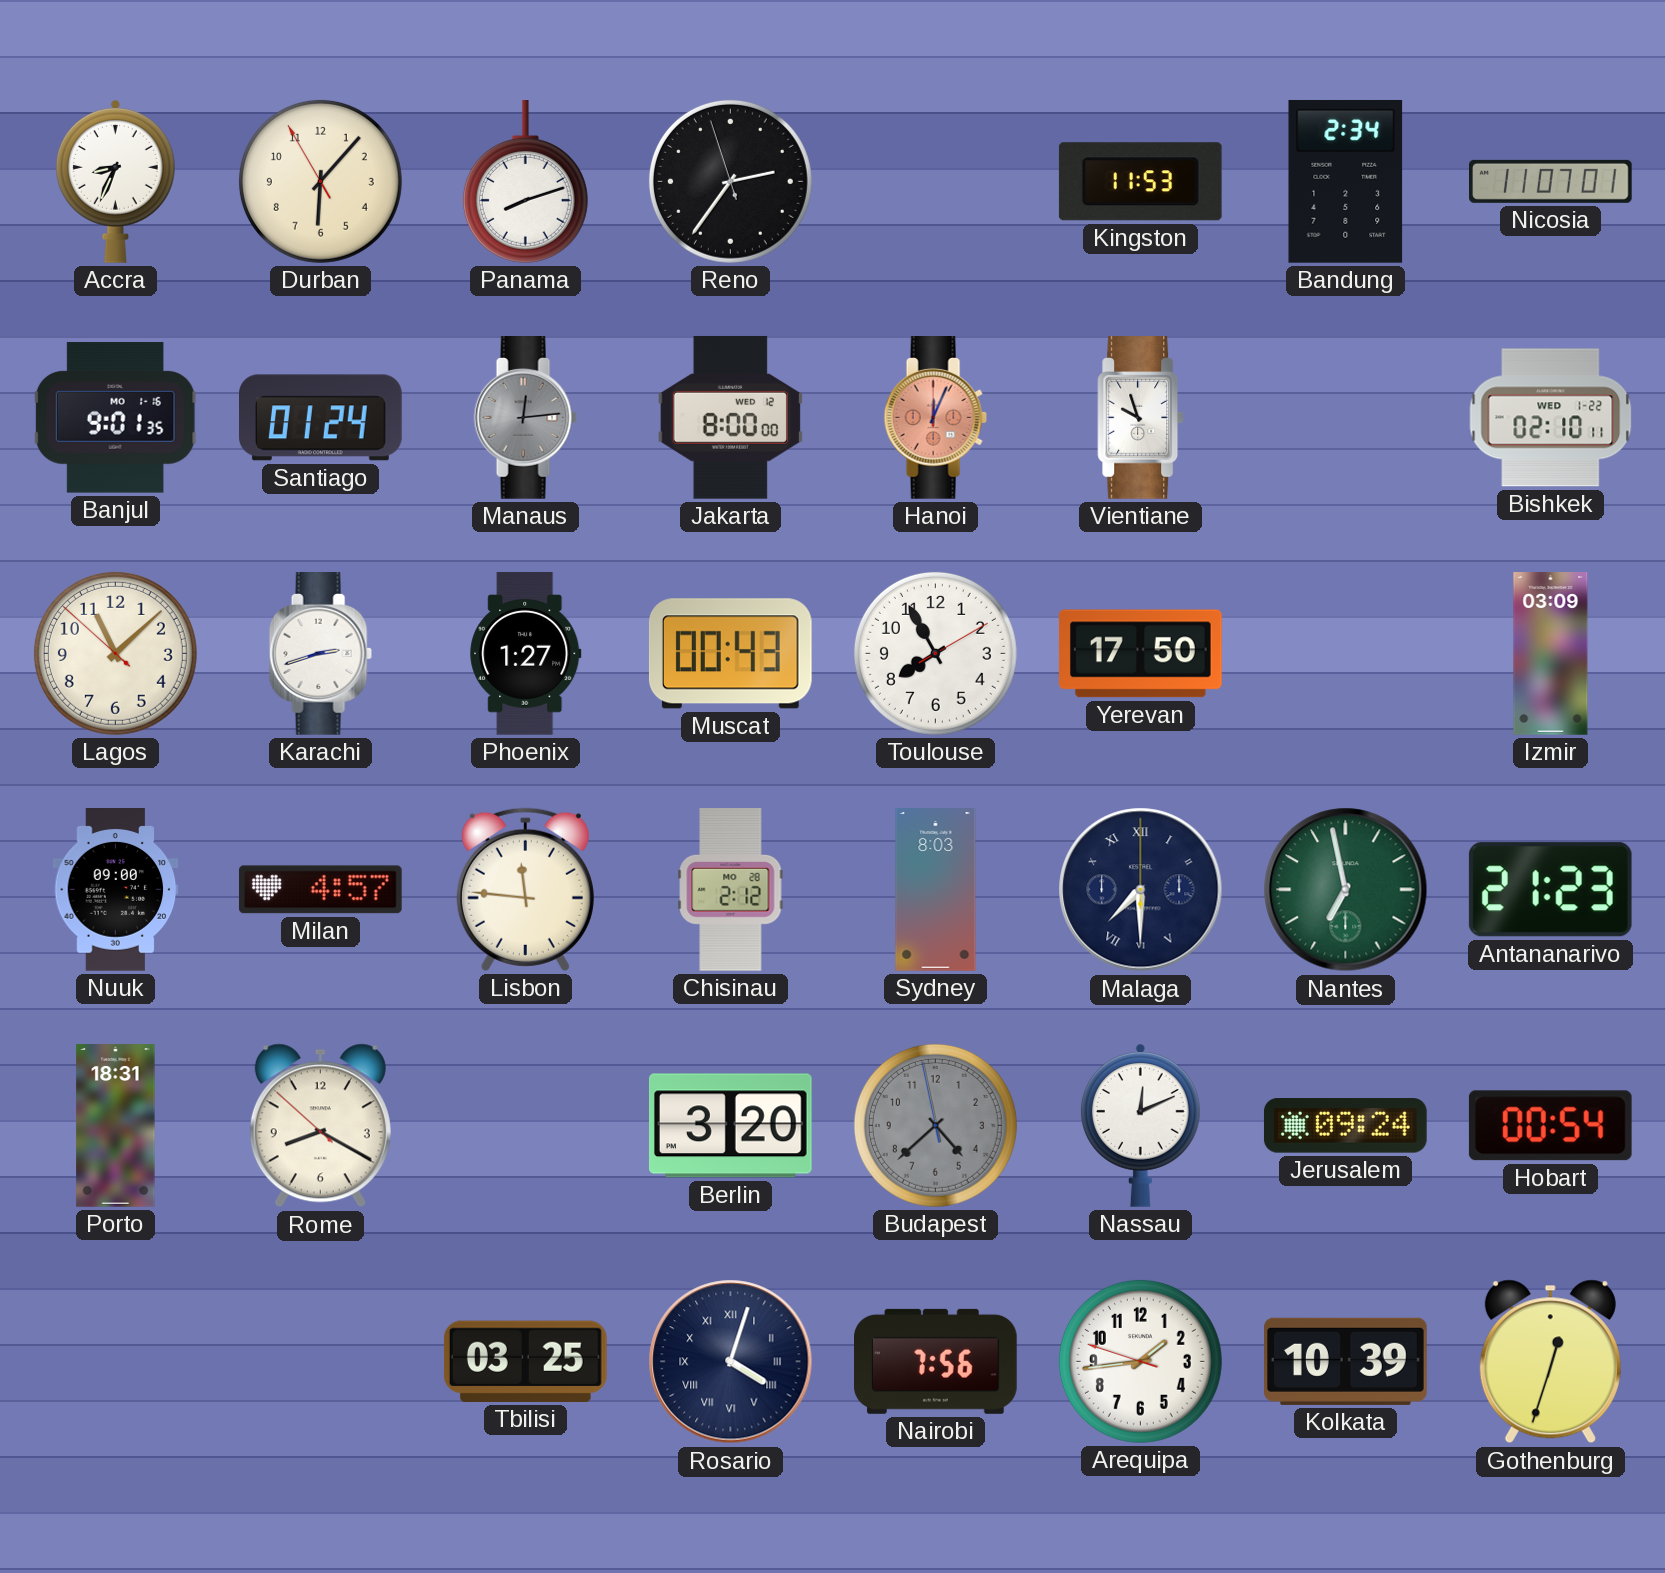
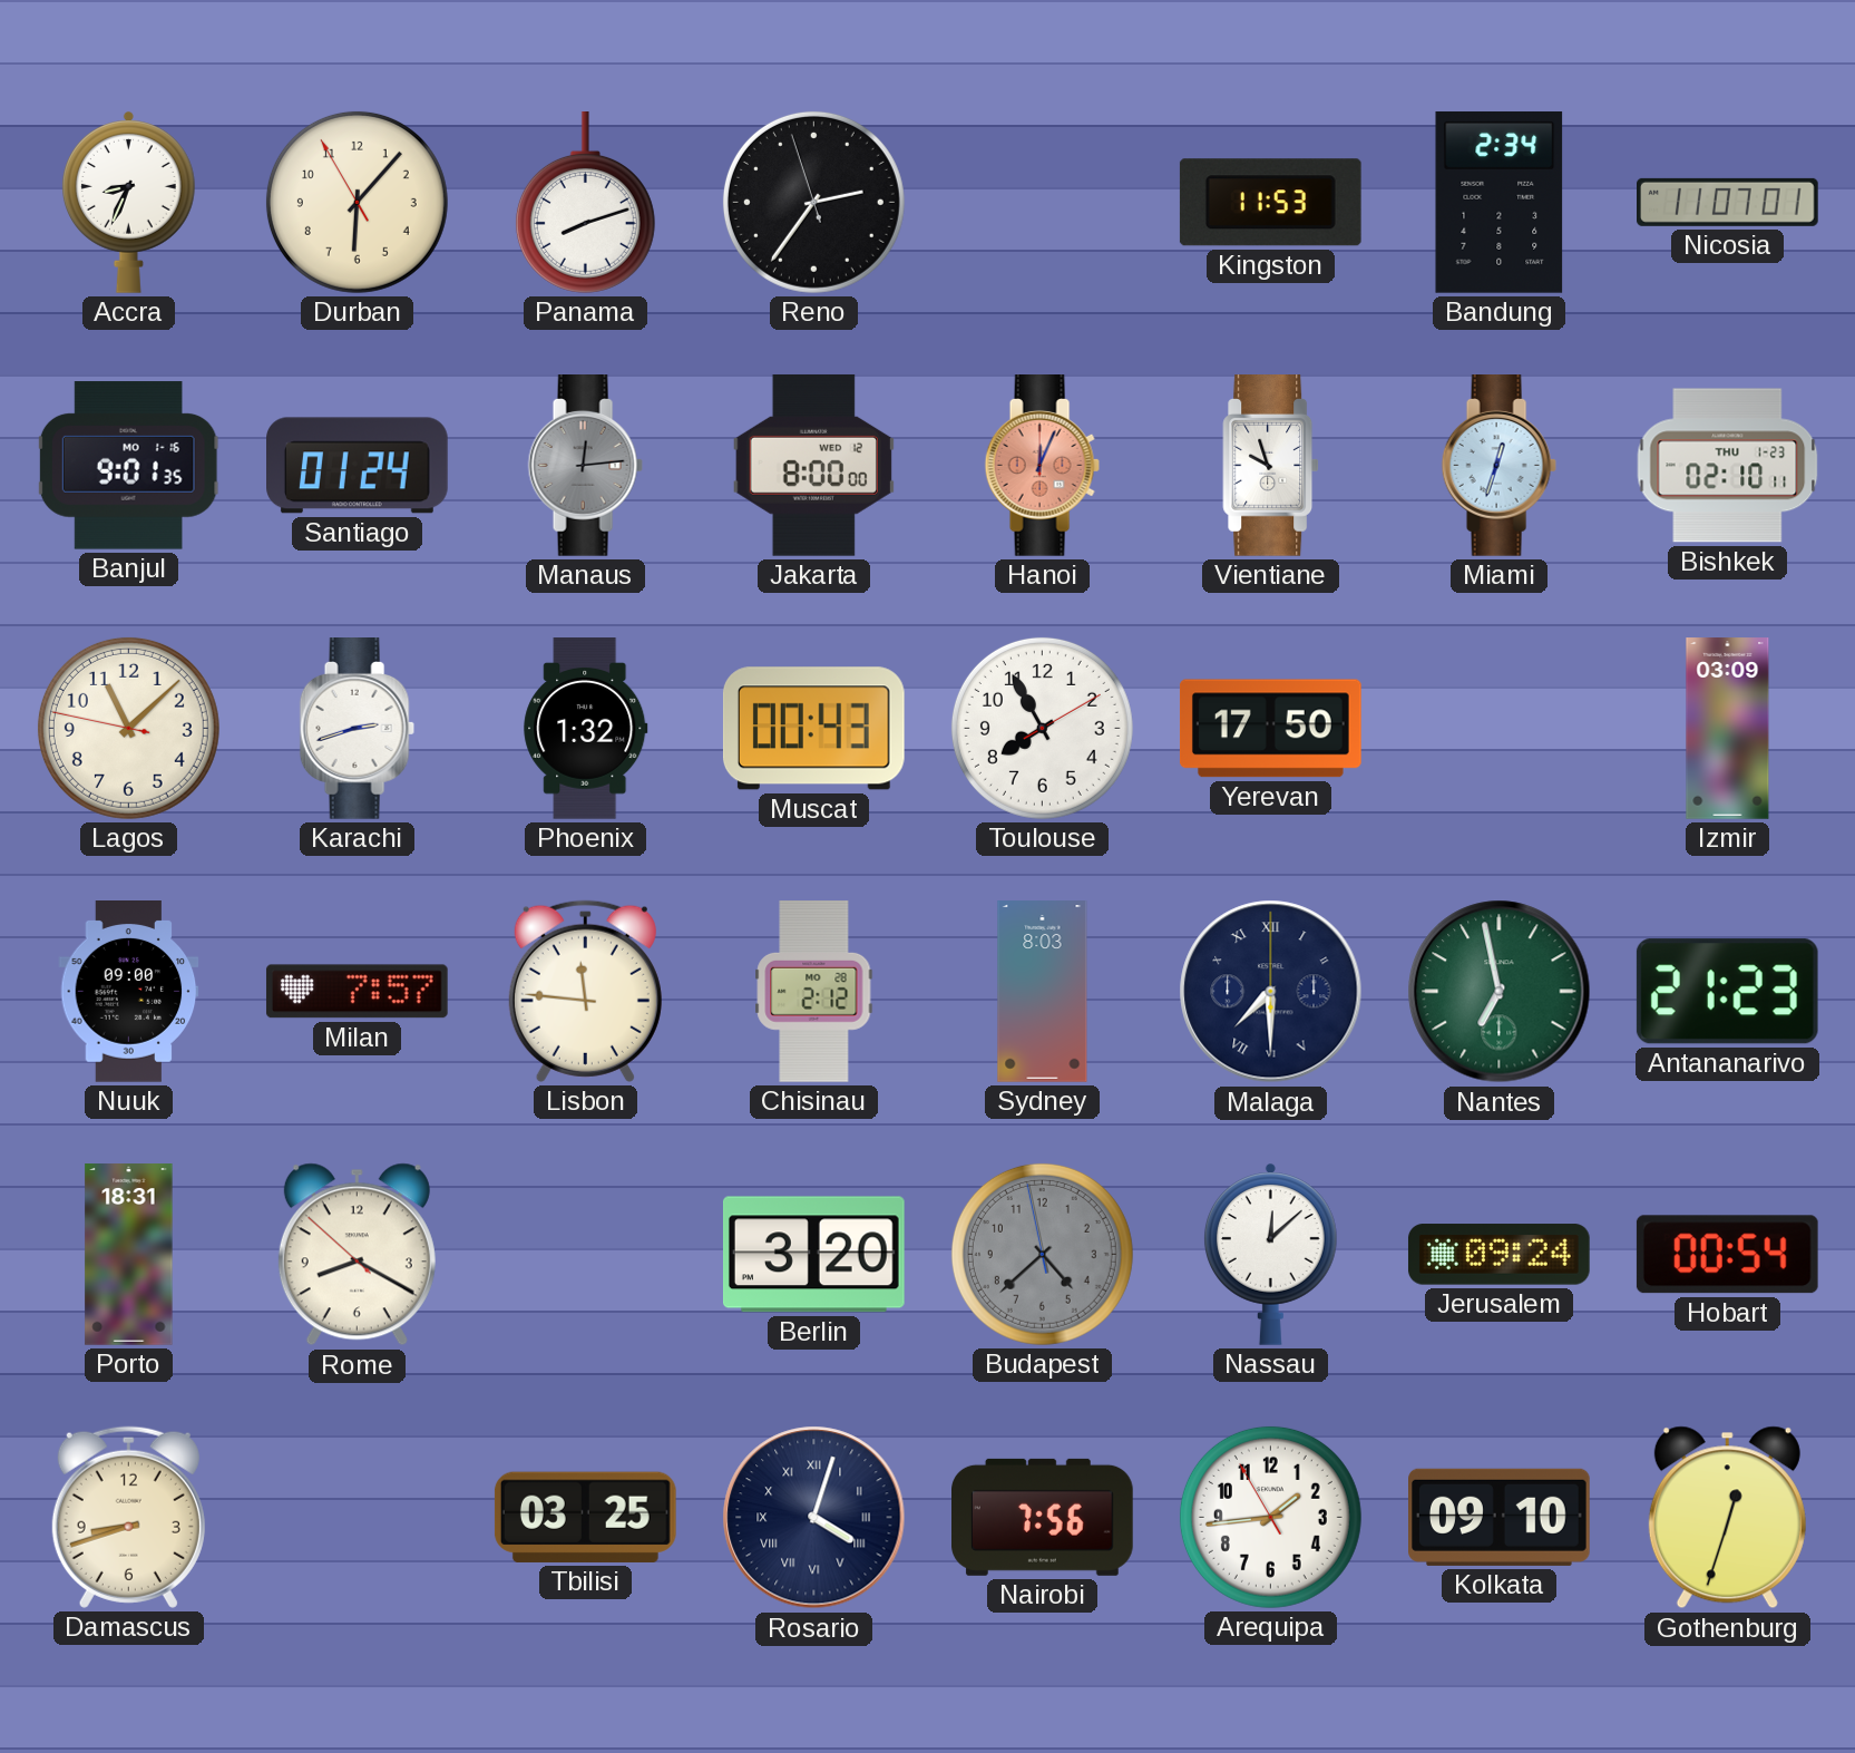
Miami: none -> 12:33
Bishkek date: WED 1-22 -> THU 1-23
Lagos: 11:07:52 -> 11:07:47
Phoenix: 1:27 -> 1:32
Milan: 4:57 -> 7:57
Nassau: 12:11 -> 12:08
Damascus: none -> 8:42
Arequipa: 1:43:48 -> 1:43:55
Kolkata: 10:39 -> 09:10
